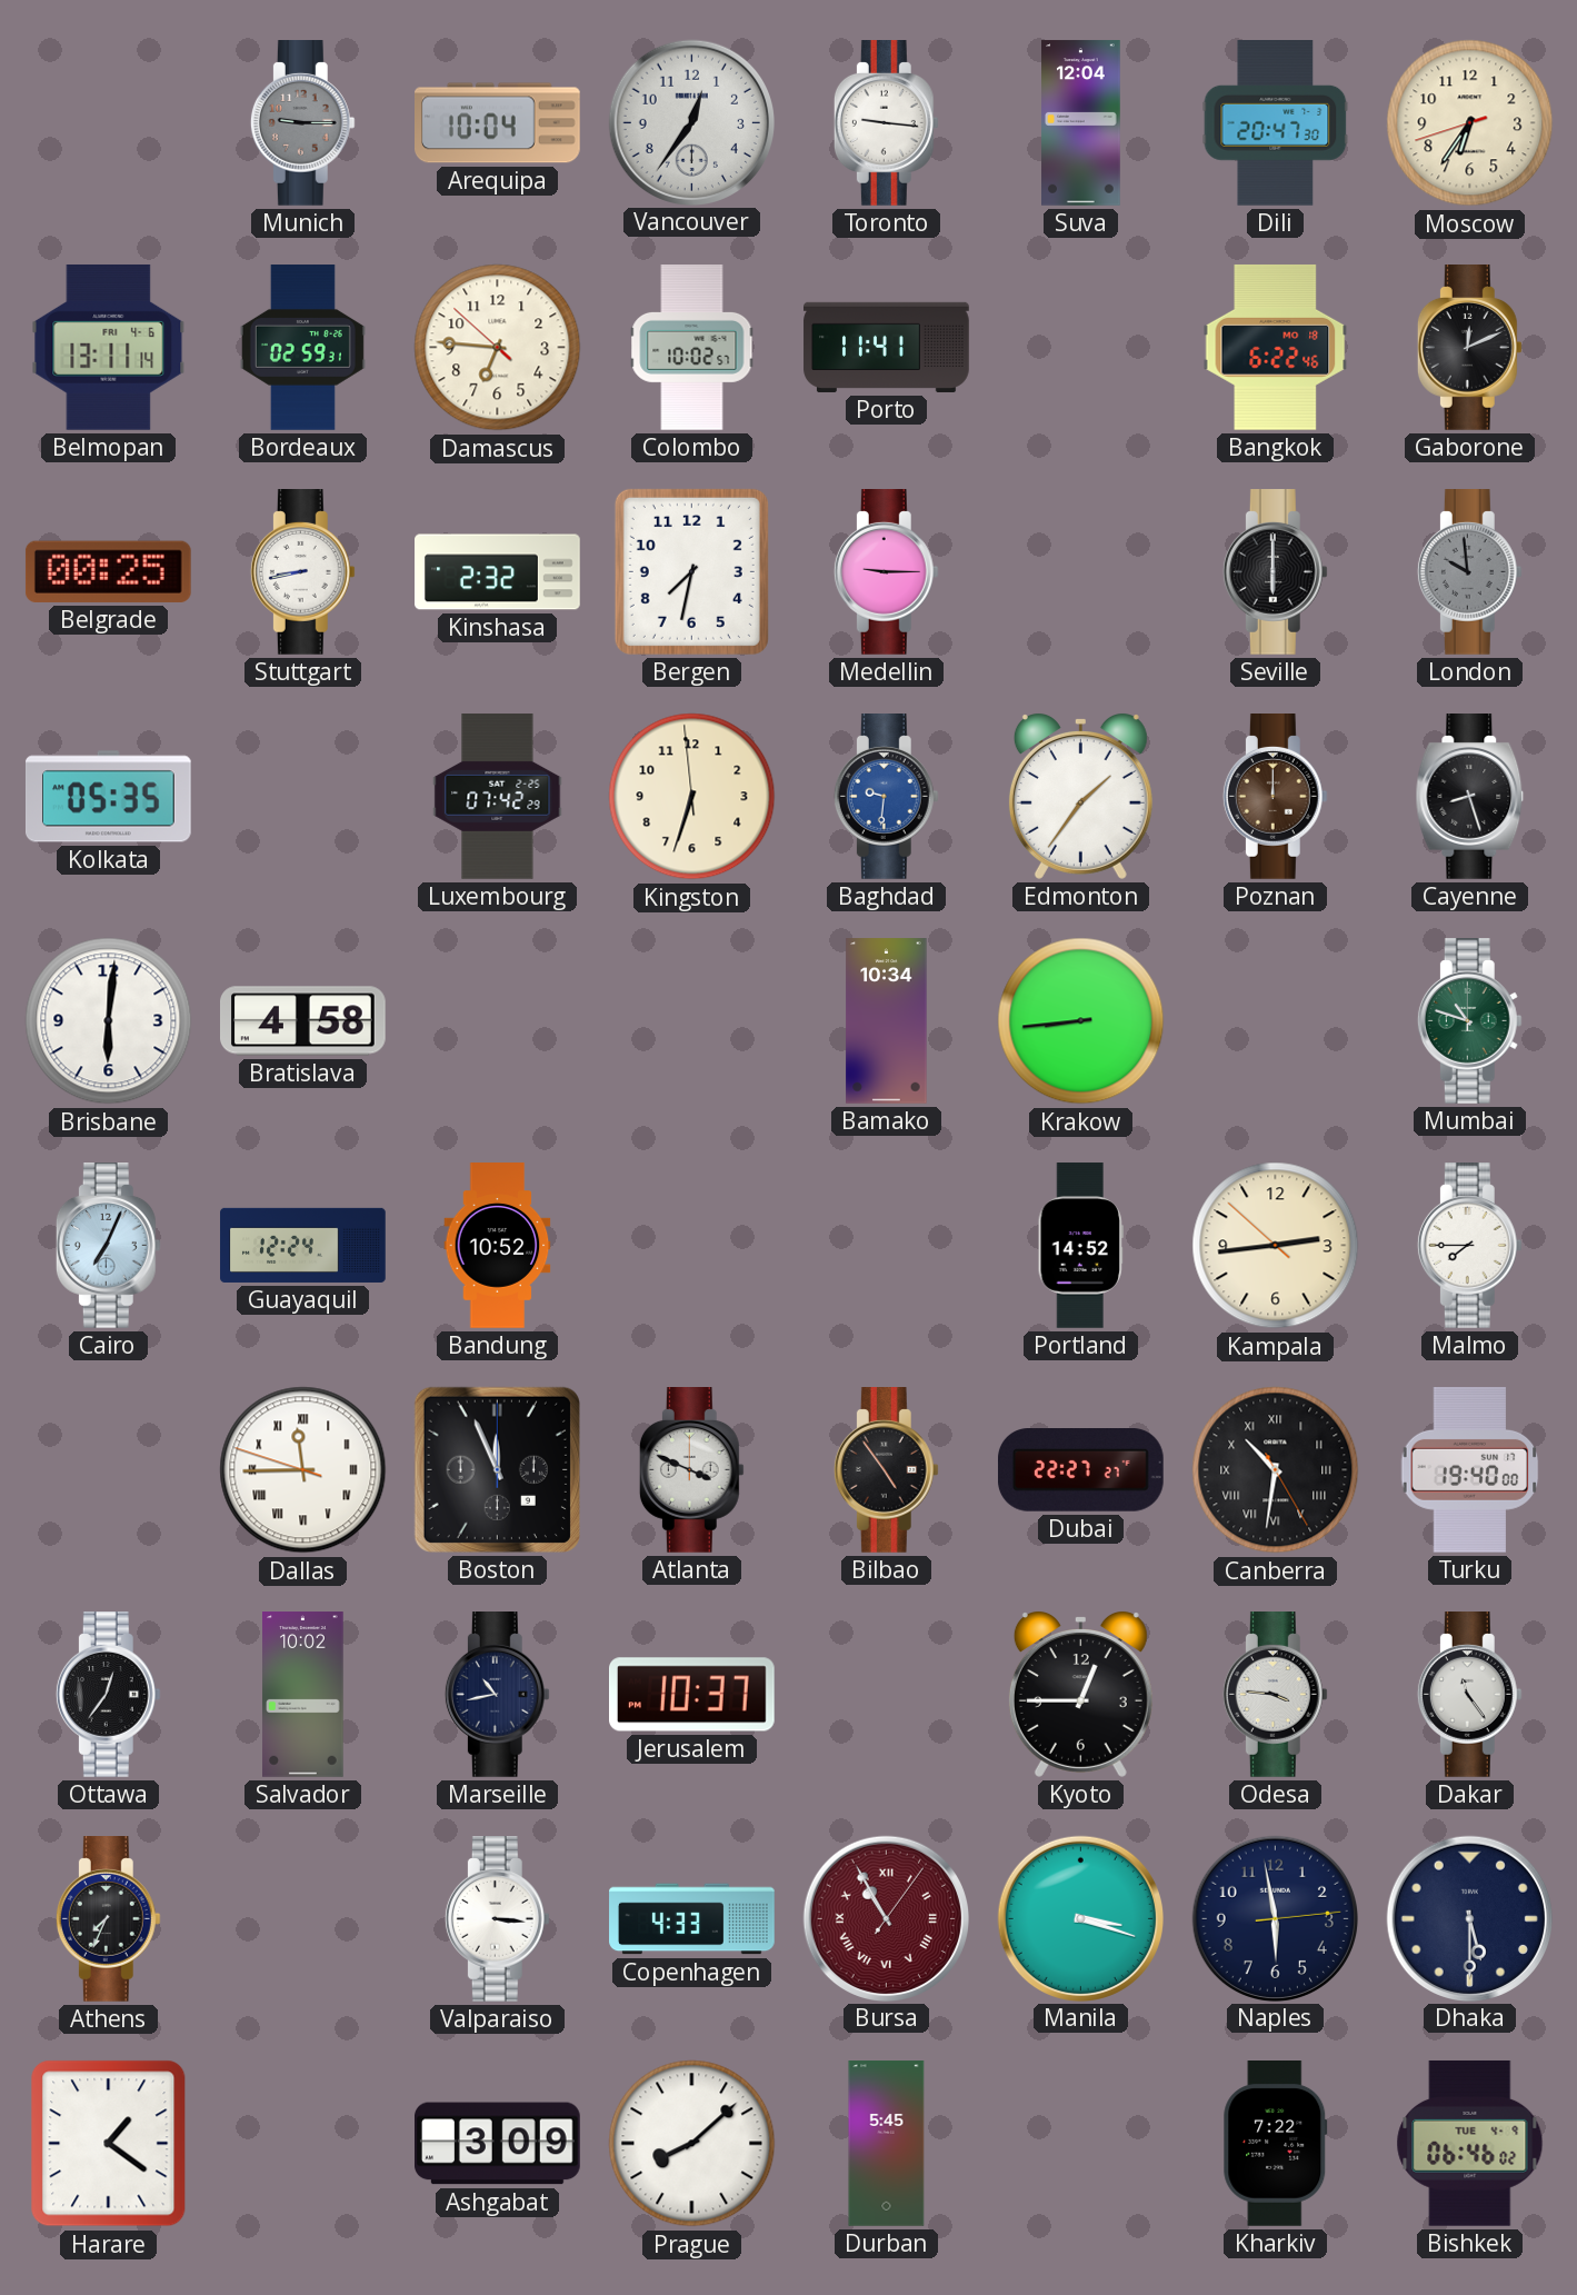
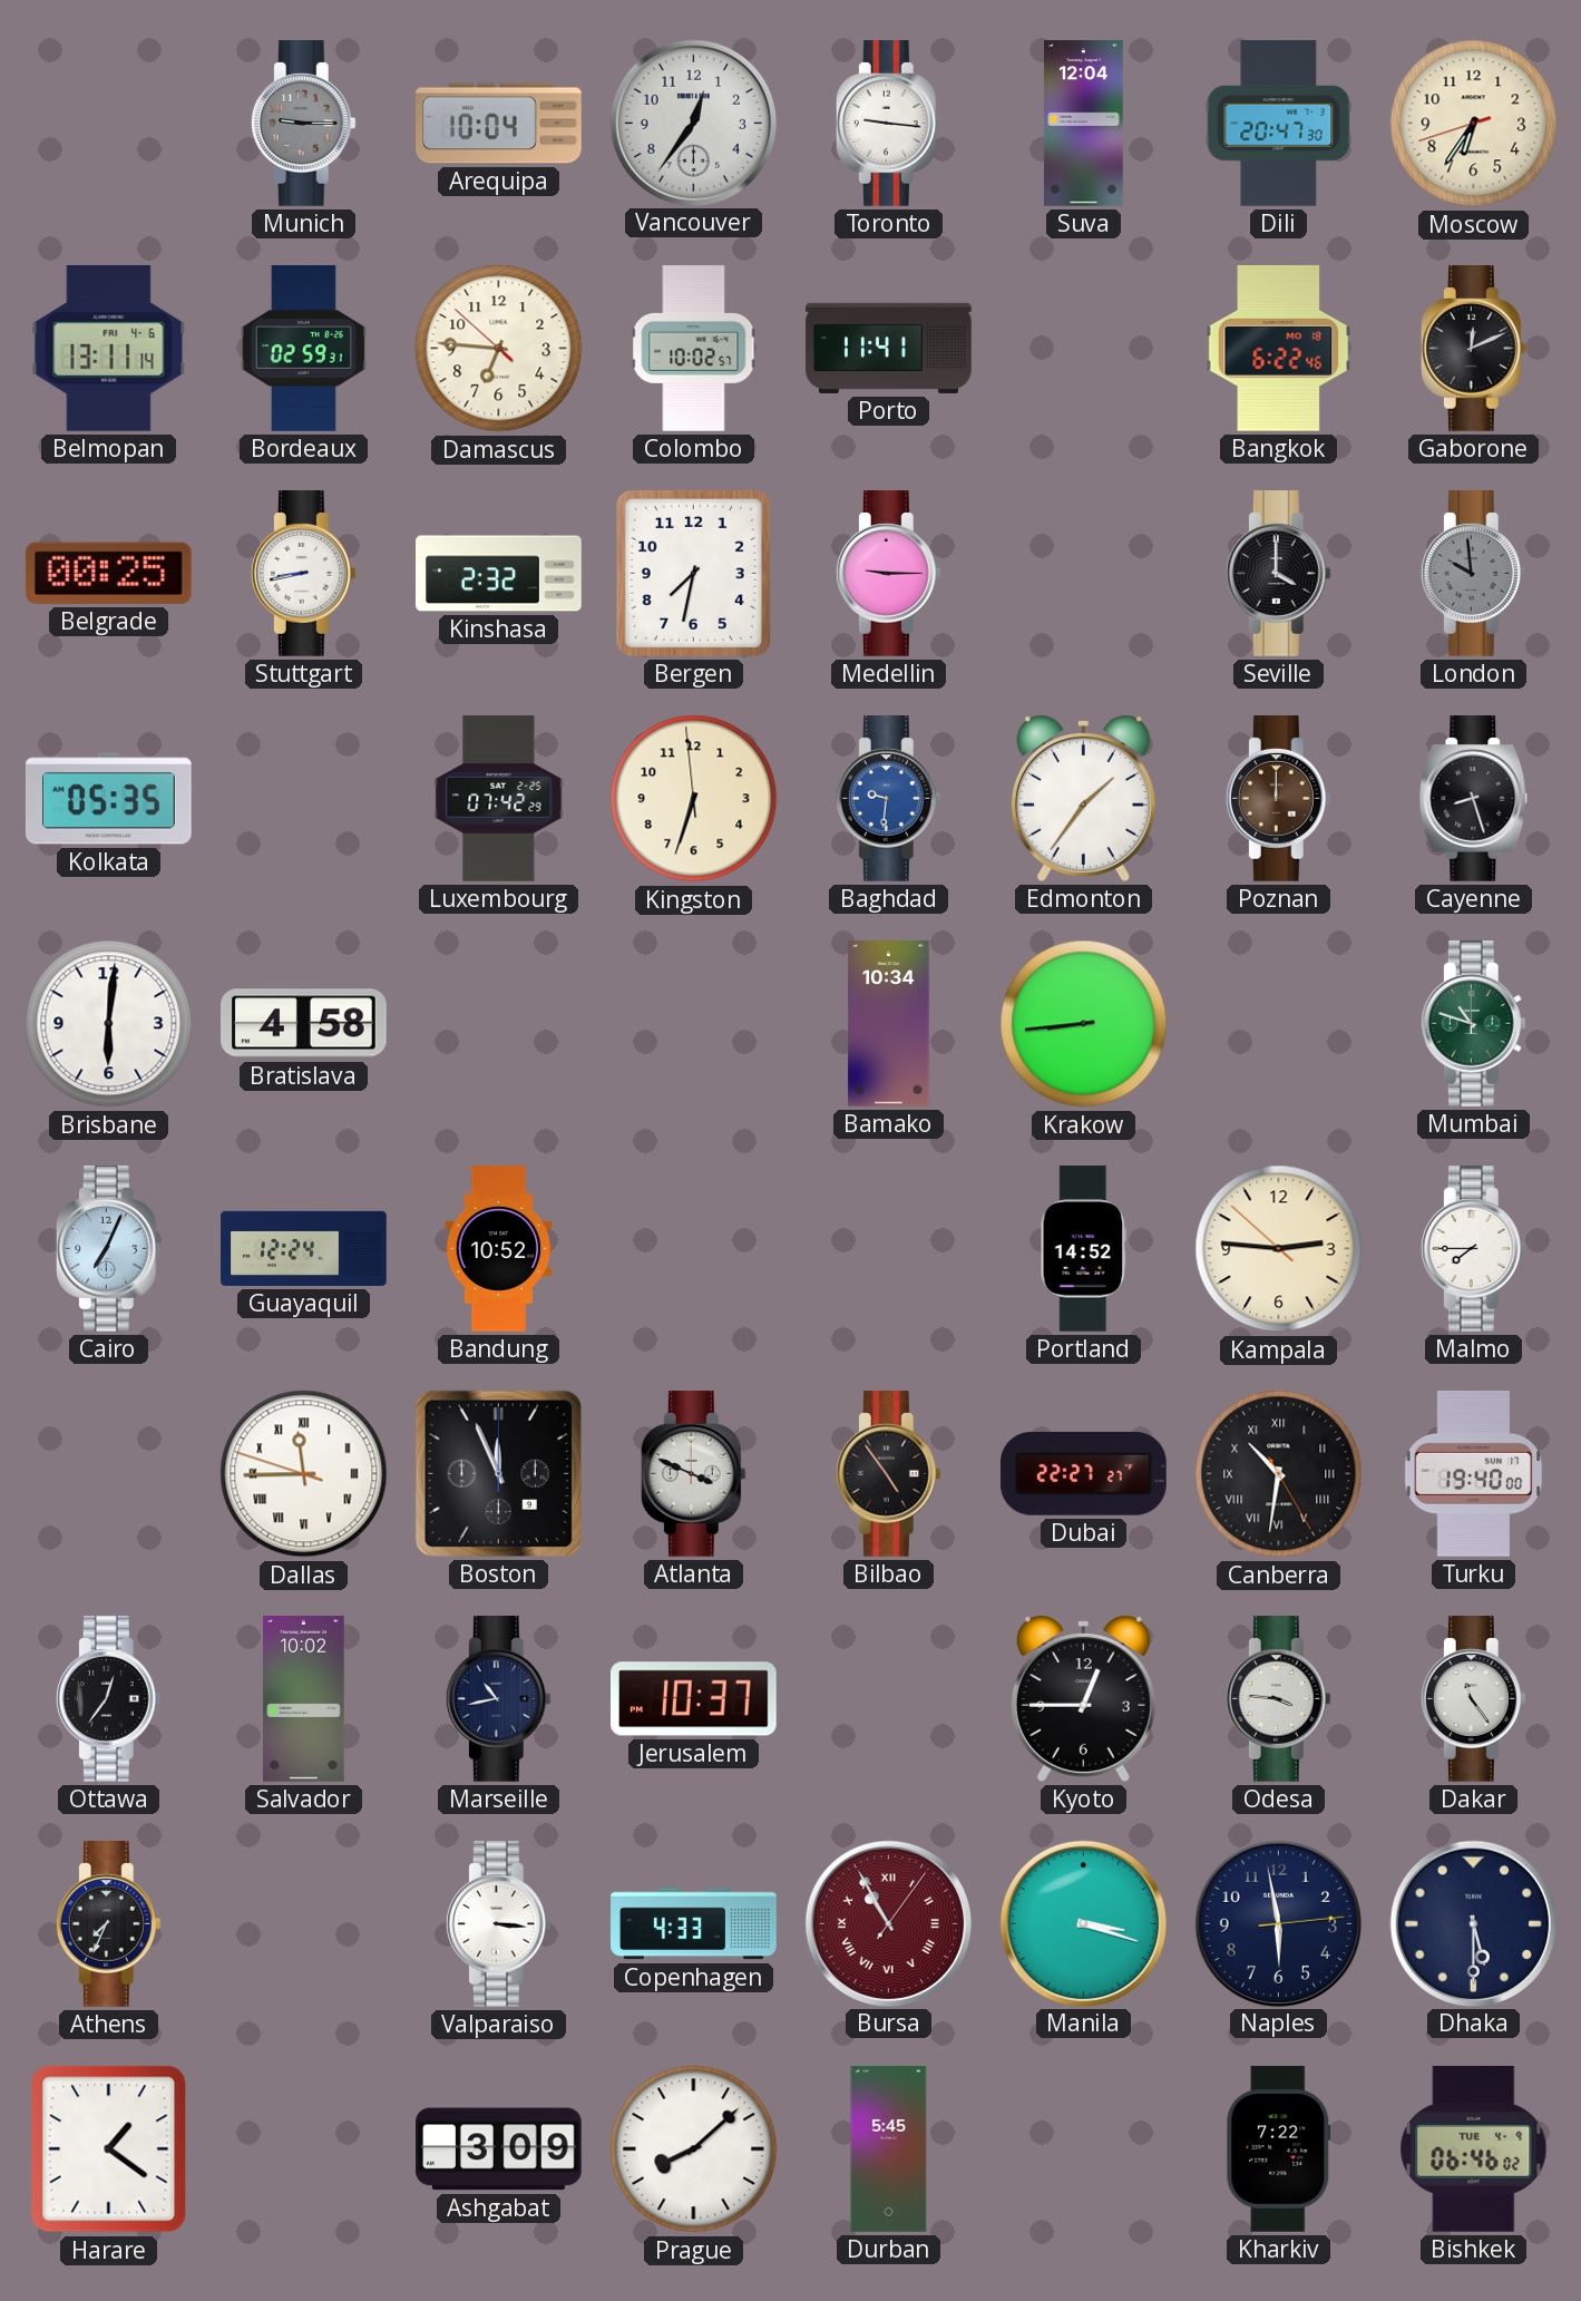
Seville: 6:00 -> 4:00
Kampala: 2:43 -> 2:45
